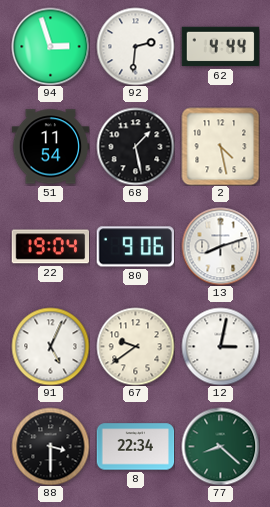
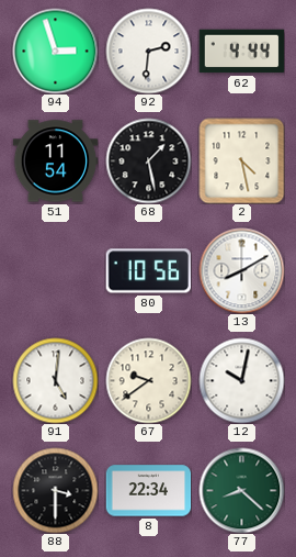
22: 19:04 -> none
80: 9:06 -> 10:56
13: 8:12 -> 8:10
91: 5:04 -> 5:01
12: 3:02 -> 10:02
